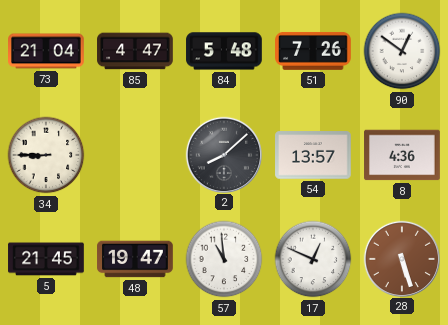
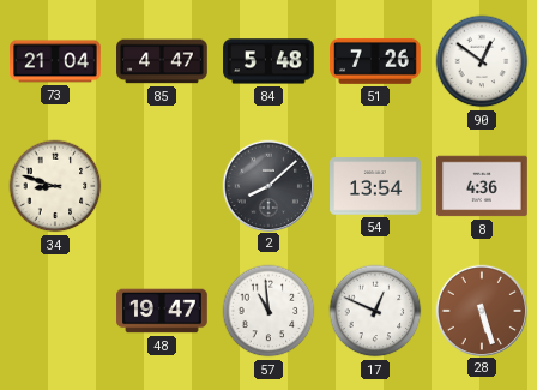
34: 8:45 -> 8:48
54: 13:57 -> 13:54
5: 21:45 -> none
